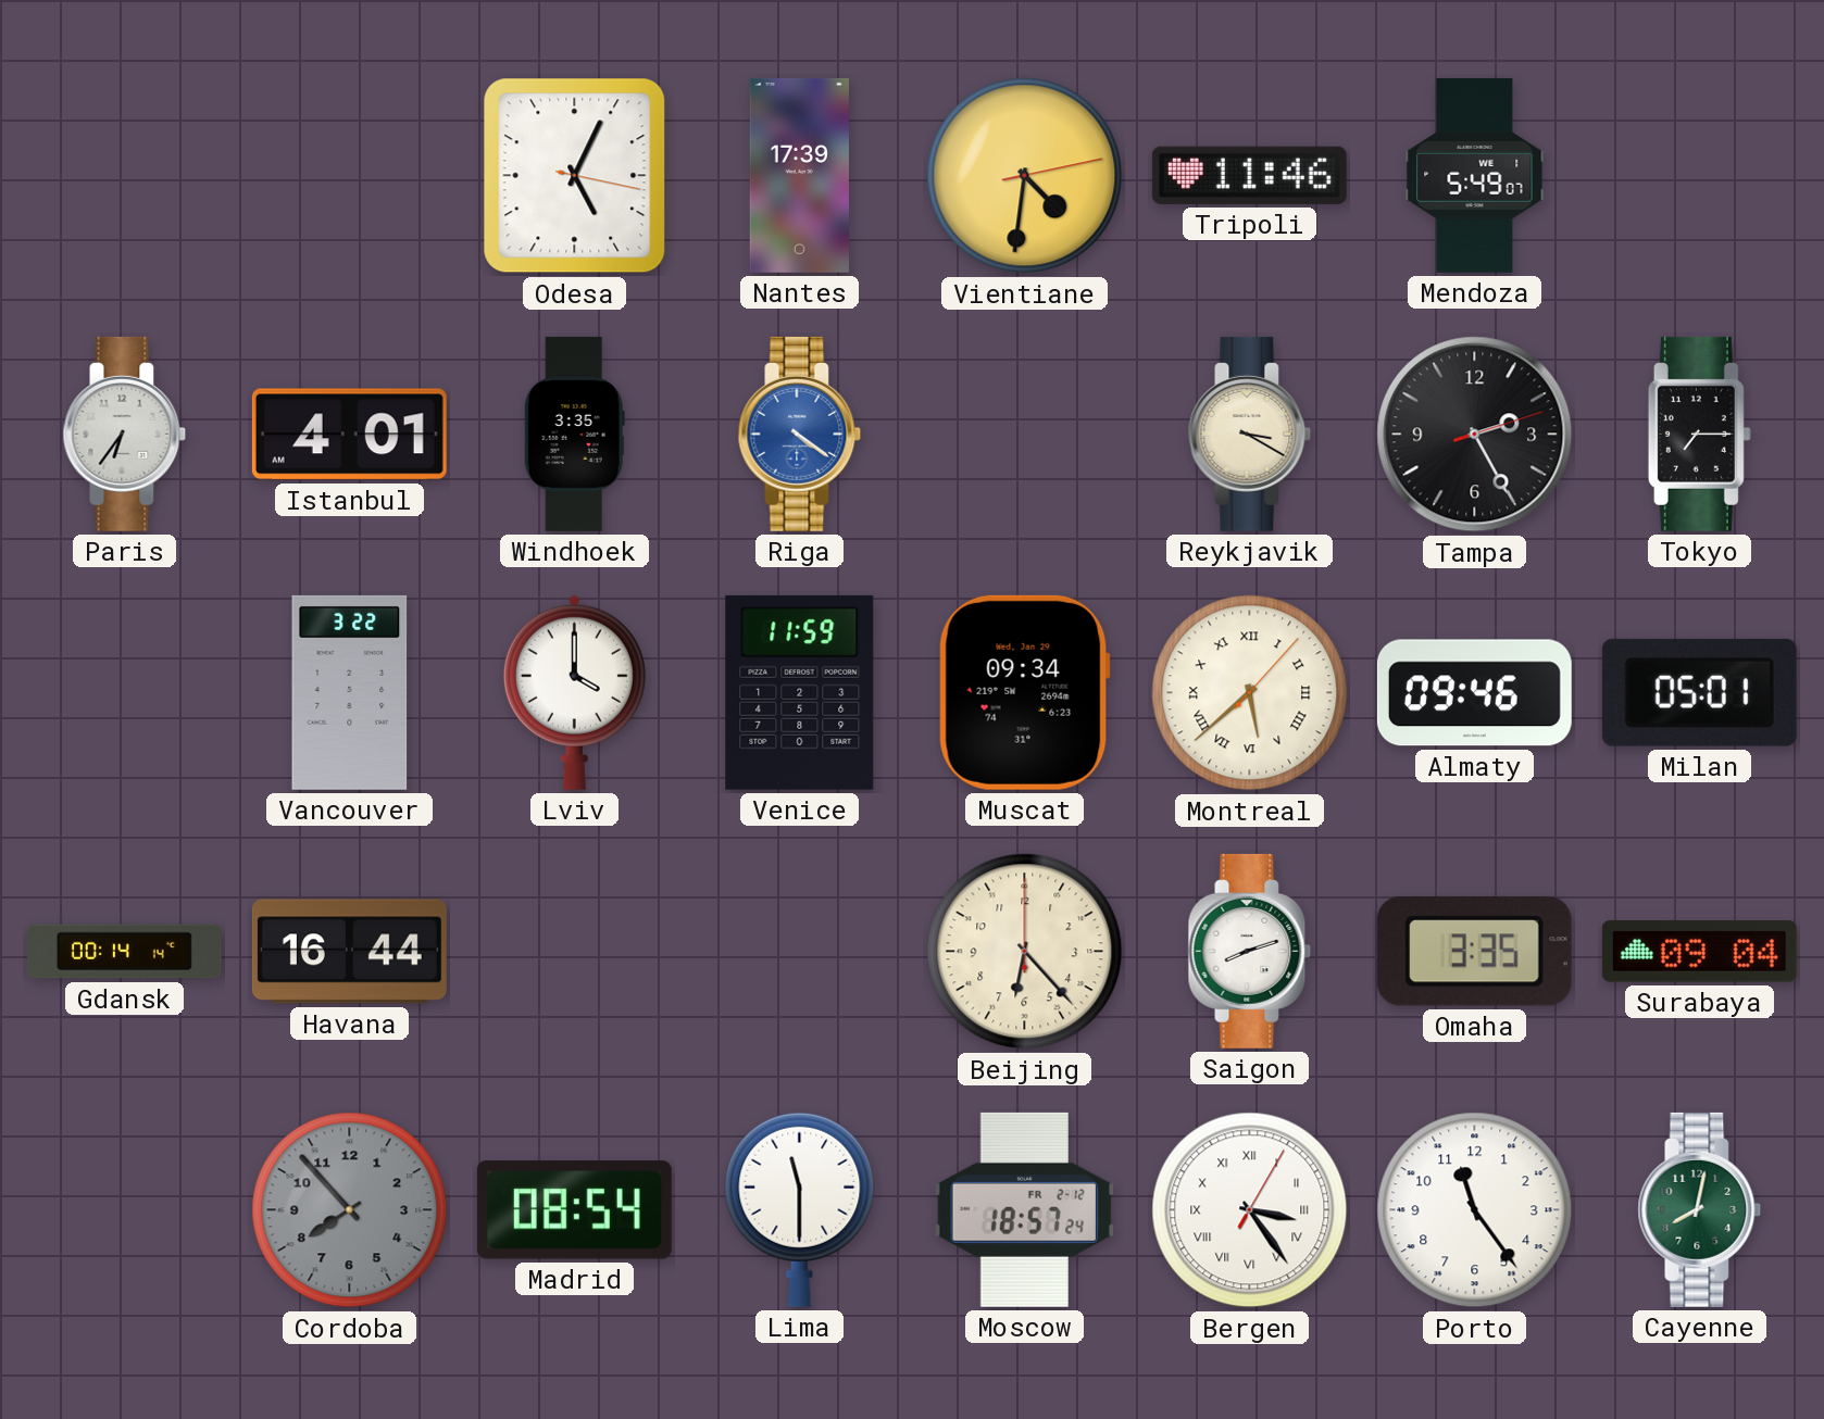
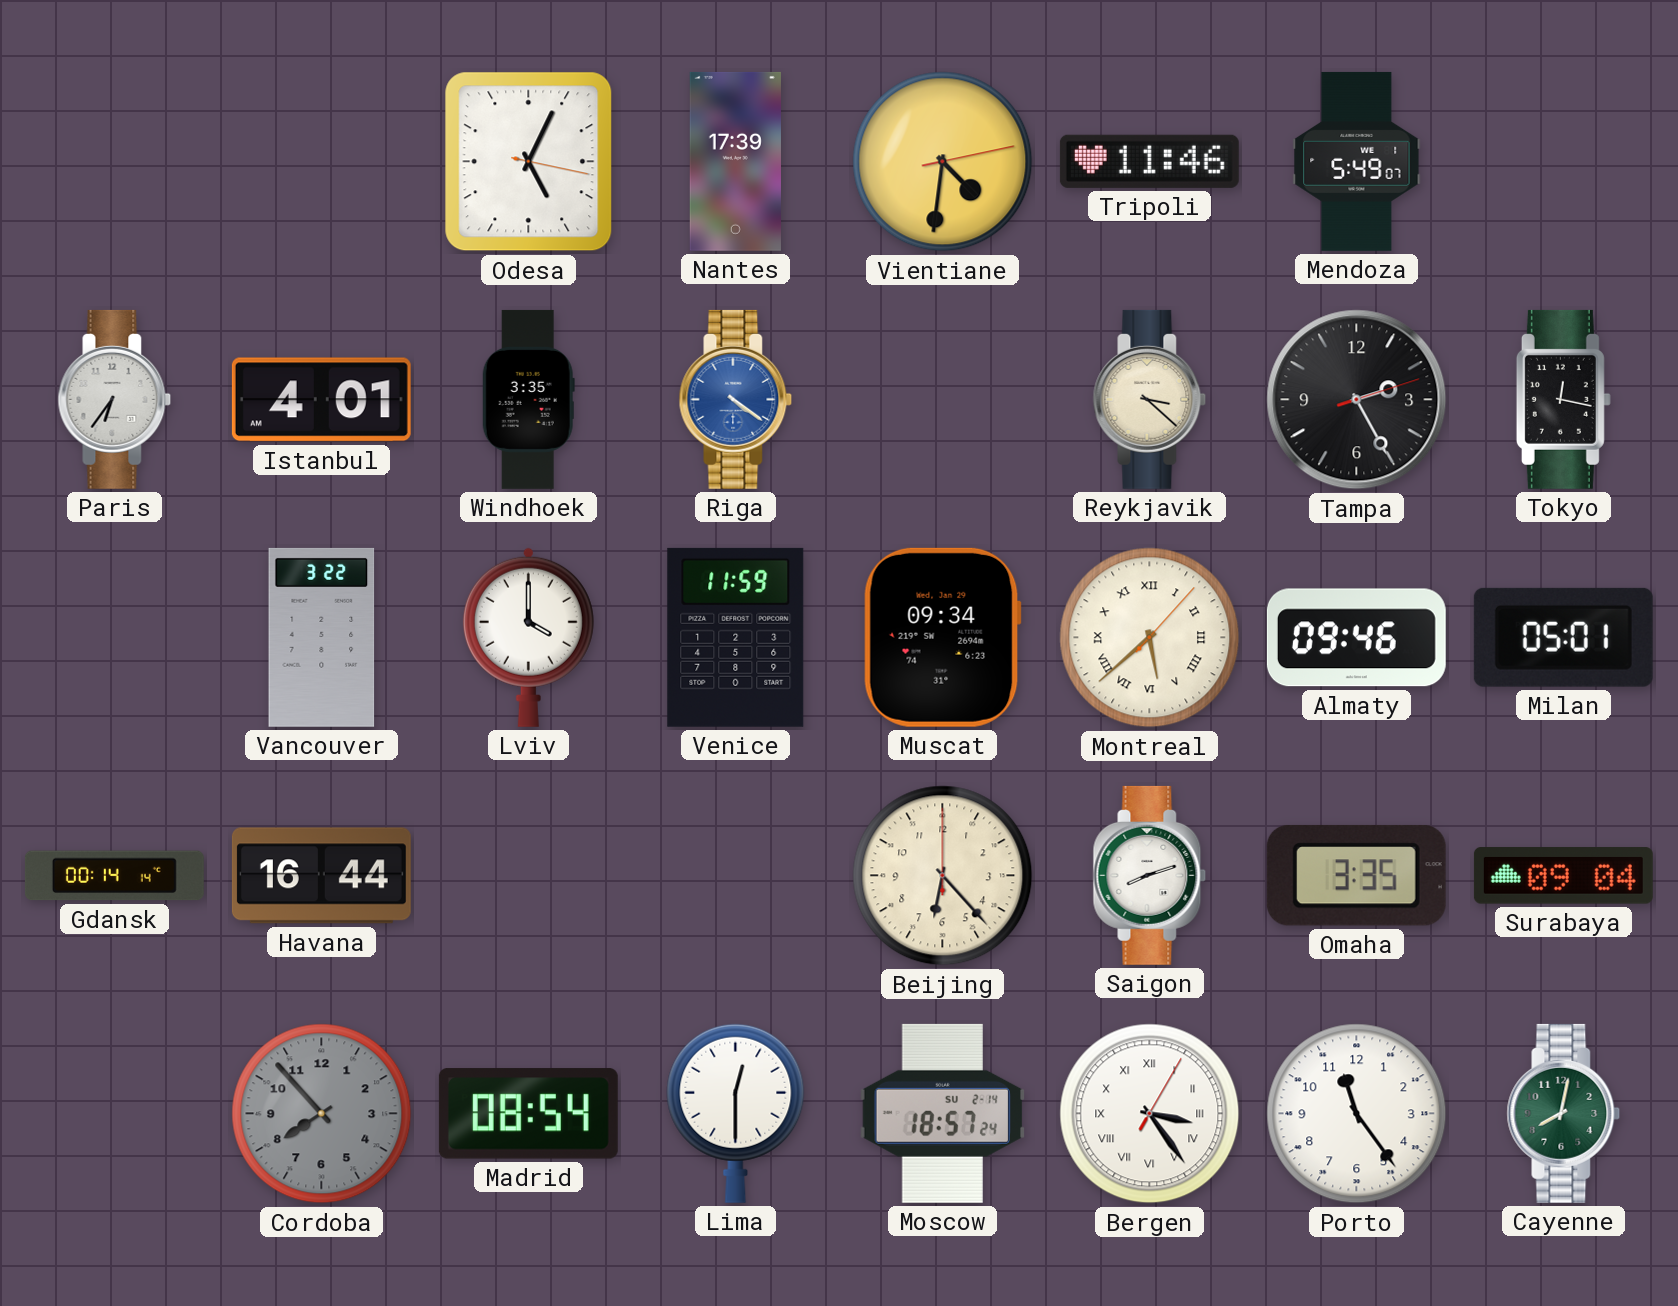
Reykjavik: 3:20 -> 3:22
Tokyo: 7:15 -> 12:17
Lima: 11:30 -> 12:30
Moscow date: FR 2-12 -> SU 2-14
